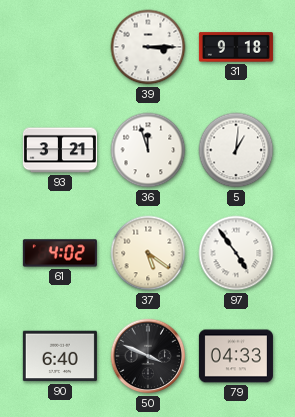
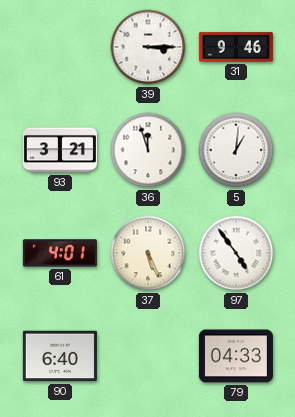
31: 9:18 -> 9:46
61: 4:02 -> 4:01
37: 5:21 -> 5:26
50: 3:49 -> none
